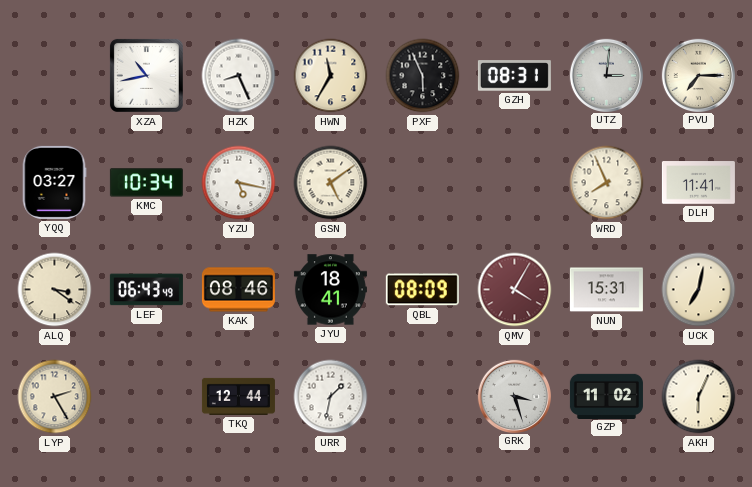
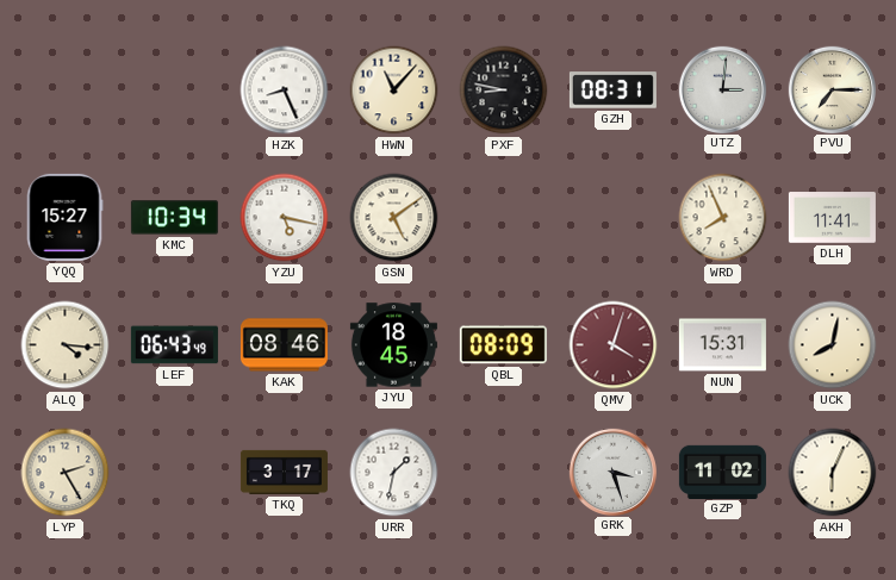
XZA: 10:43 -> none
HWN: 11:35 -> 11:07
PXF: 5:56 -> 8:47
YQQ: 03:27 -> 15:27
ALQ: 3:21 -> 4:16
JYU: 18:41 -> 18:45
QMV: 4:05 -> 4:03
UCK: 7:02 -> 8:02
TKQ: 12:44 -> 3:17
